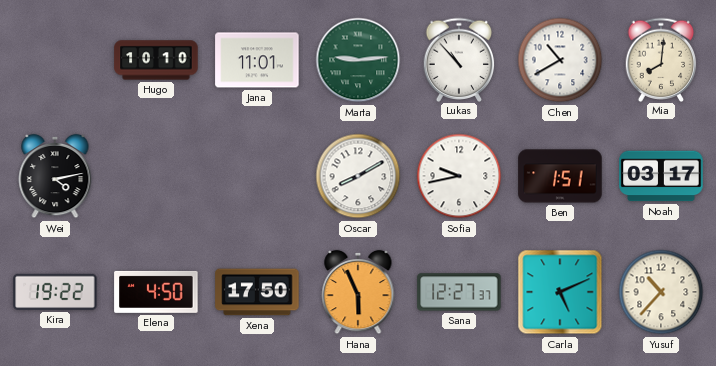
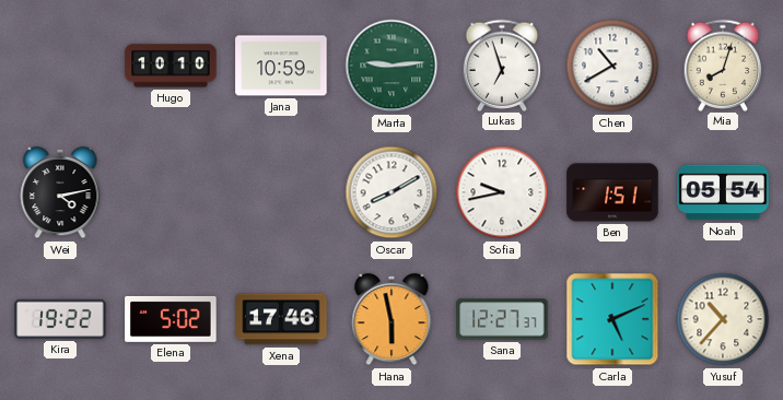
Jana: 11:01 -> 10:59
Lukas: 10:53 -> 6:57
Mia: 8:01 -> 8:03
Noah: 03:17 -> 05:54
Elena: 4:50 -> 5:02
Xena: 17:50 -> 17:46
Hana: 5:56 -> 5:58
